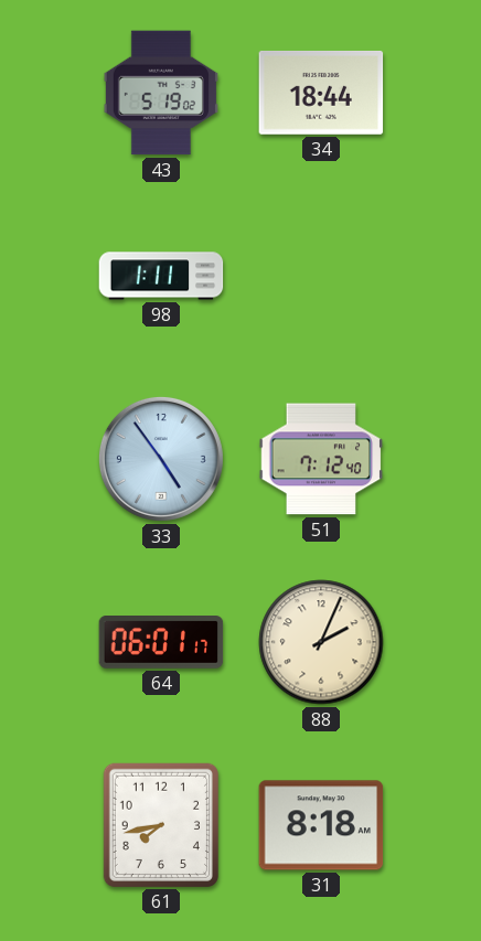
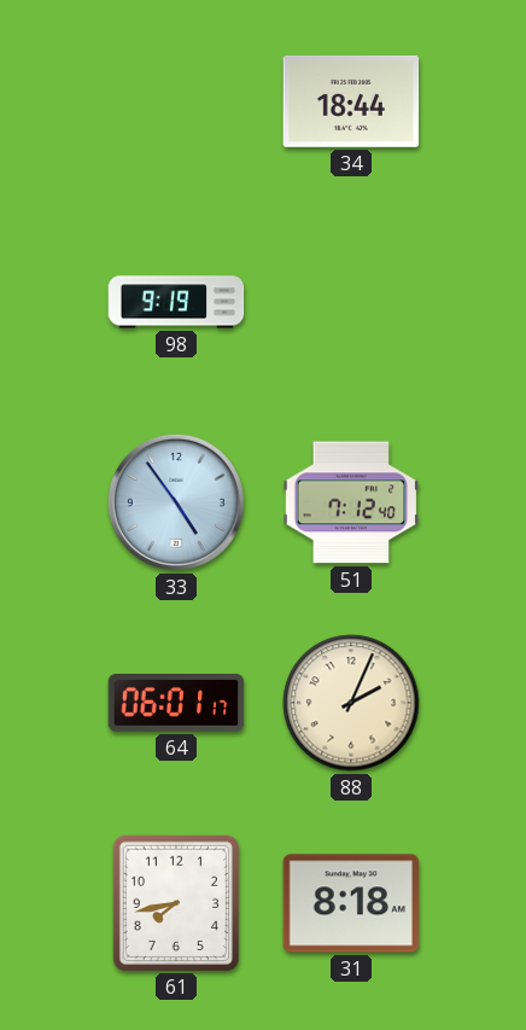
43: 5:19 -> none
98: 1:11 -> 9:19
